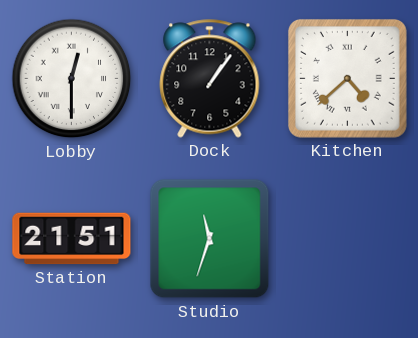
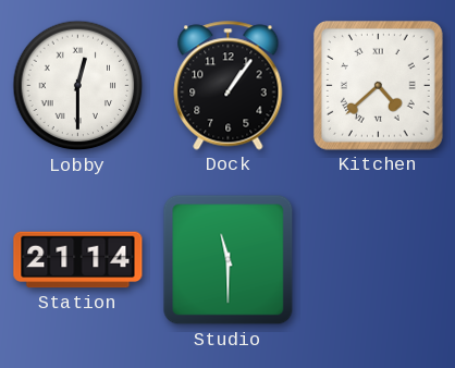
Station: 21:51 -> 21:14
Studio: 11:33 -> 11:30
